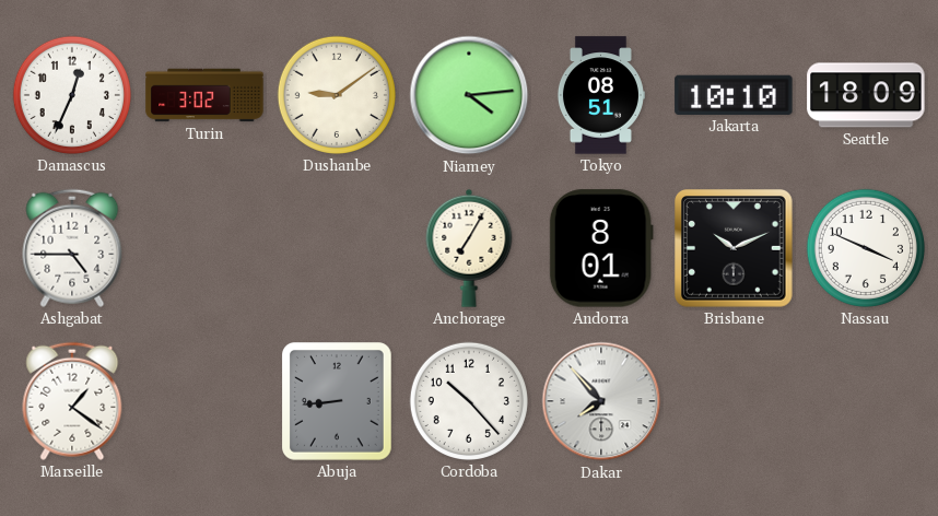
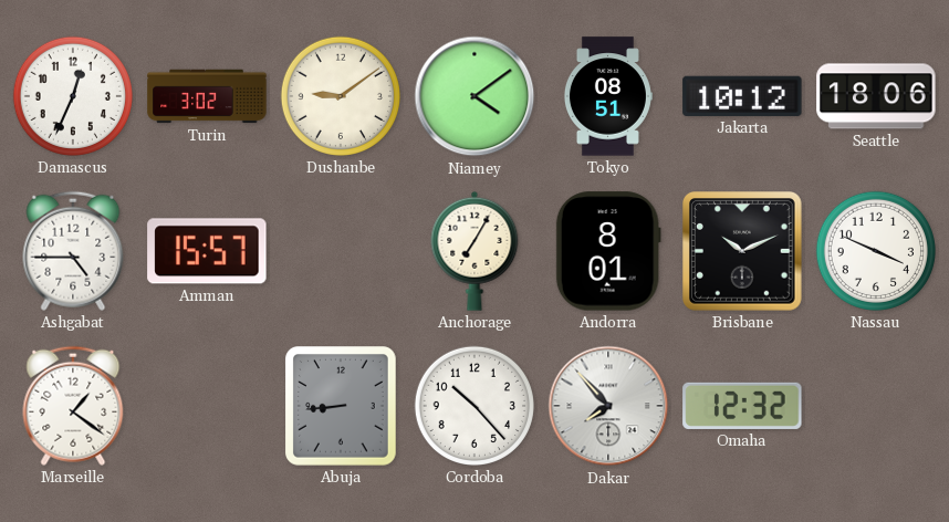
Niamey: 4:14 -> 4:09
Jakarta: 10:10 -> 10:12
Seattle: 18:09 -> 18:06
Amman: none -> 15:57
Omaha: none -> 12:32
